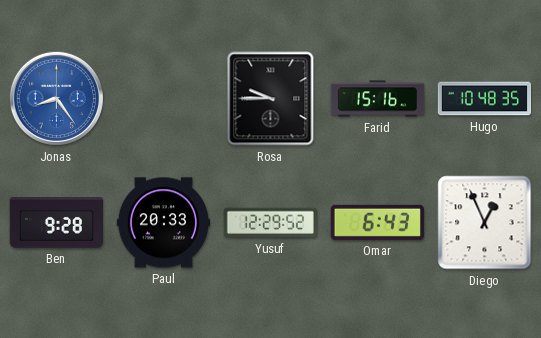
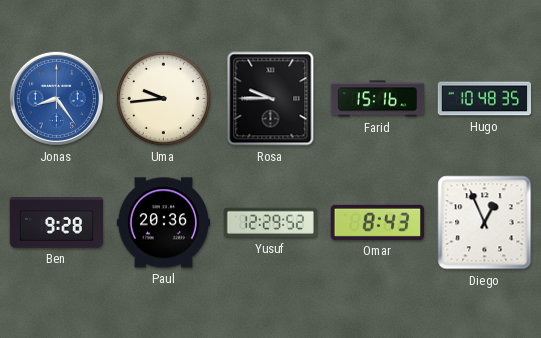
Uma: none -> 9:44
Paul: 20:33 -> 20:36
Omar: 6:43 -> 8:43
